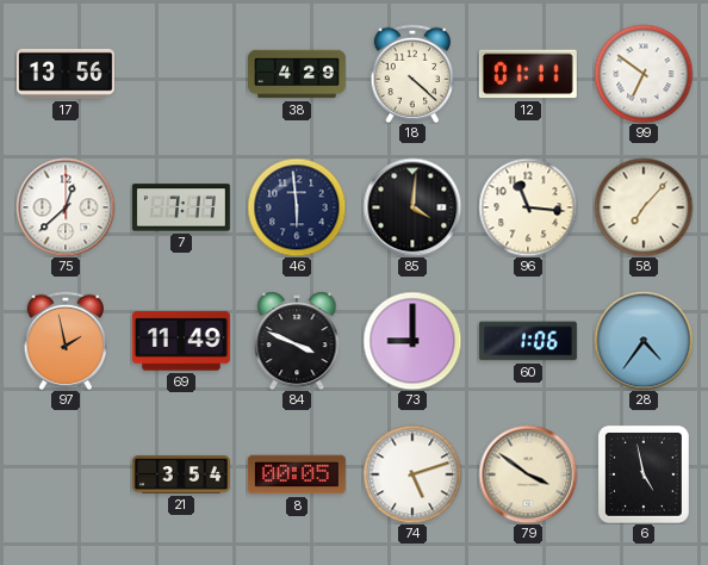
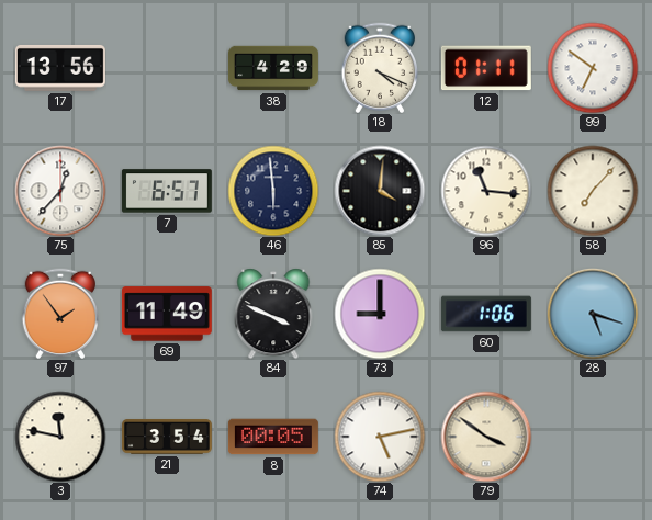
18: 4:22 -> 4:19
75: 12:38 -> 12:37
7: 7:17 -> 6:57
97: 1:58 -> 1:54
28: 4:36 -> 5:18
3: none -> 11:47
74: 5:12 -> 5:13
6: 4:58 -> none
